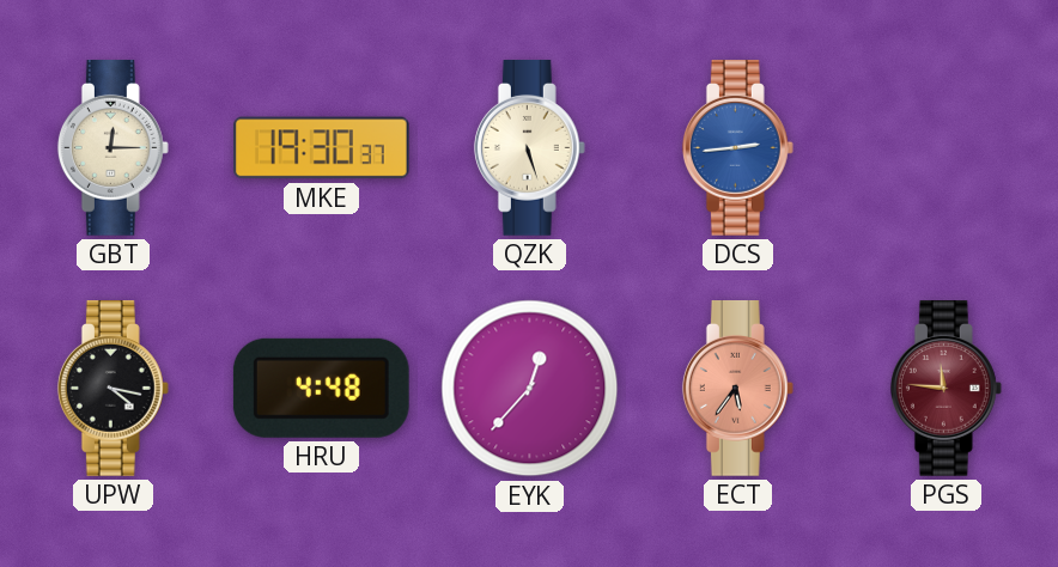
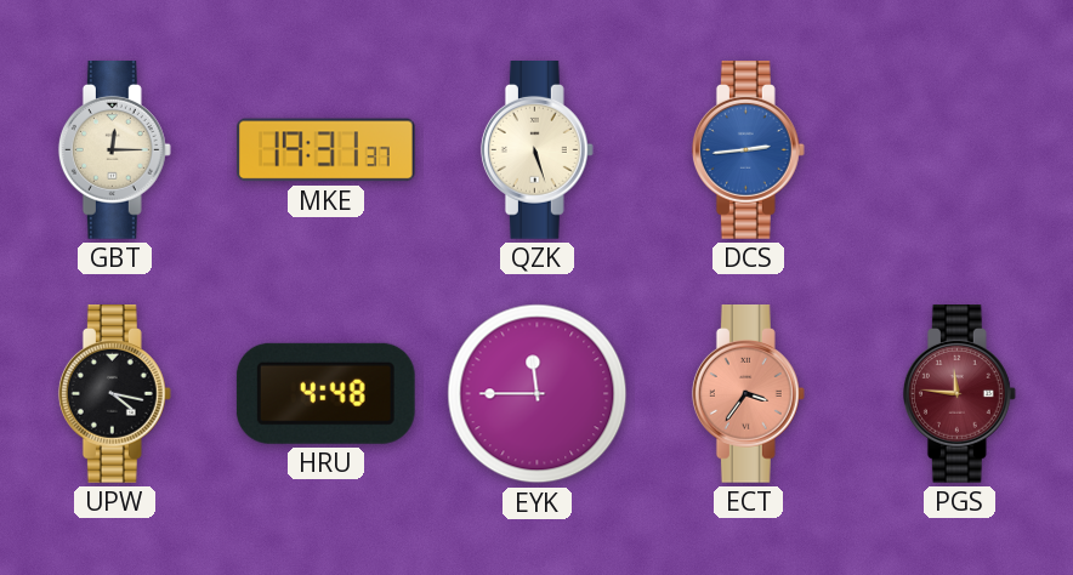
MKE: 19:30 -> 19:31
EYK: 12:37 -> 11:45
ECT: 5:36 -> 3:36
